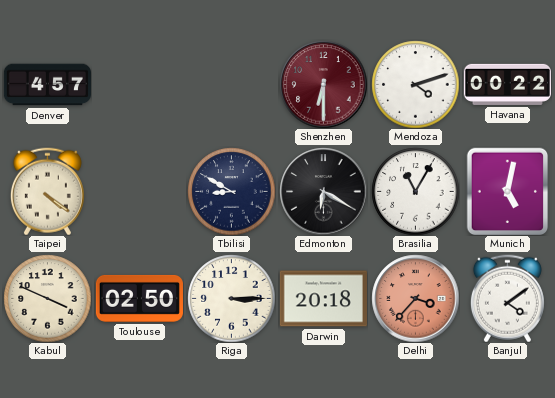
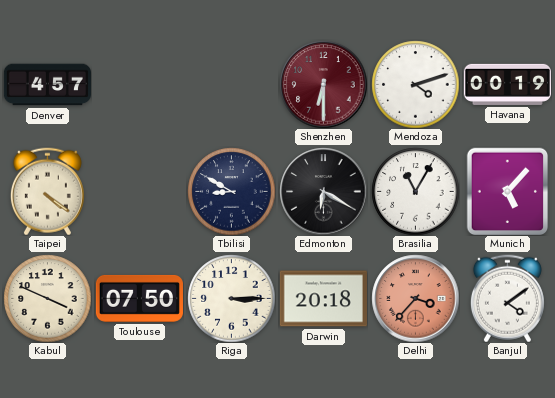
Havana: 00:22 -> 00:19
Munich: 5:02 -> 5:07
Toulouse: 02:50 -> 07:50
